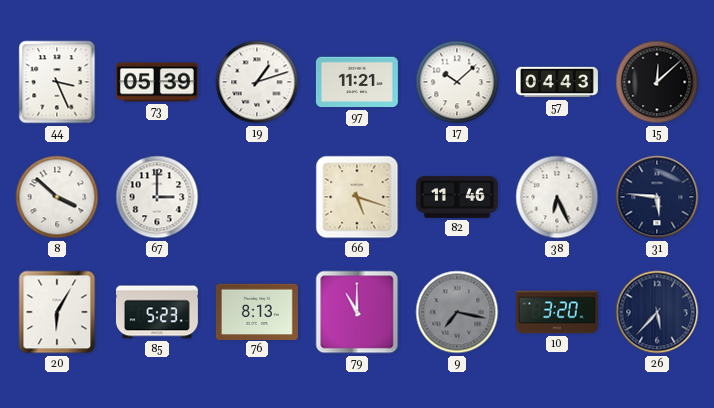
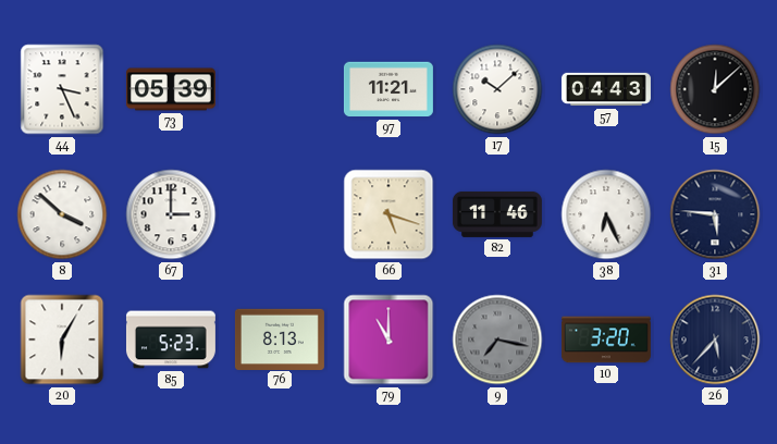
19: 1:12 -> none
